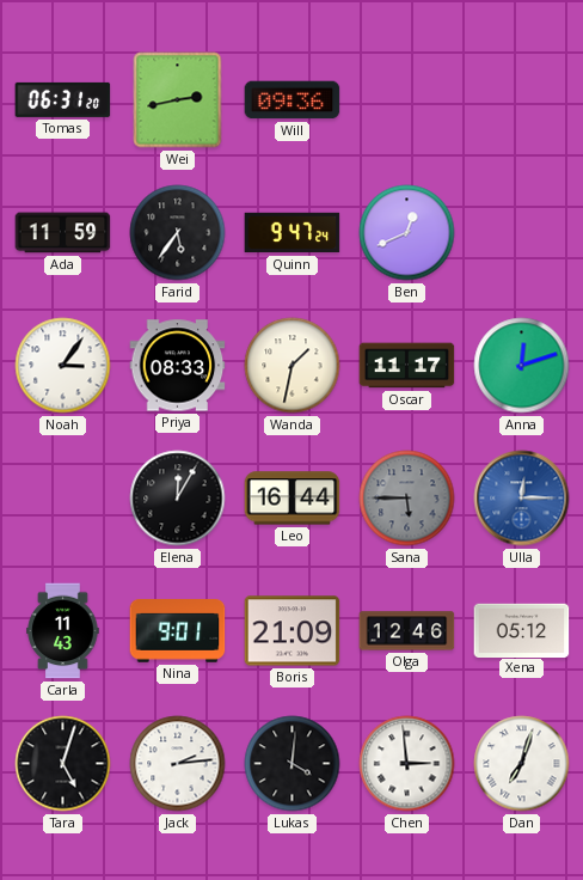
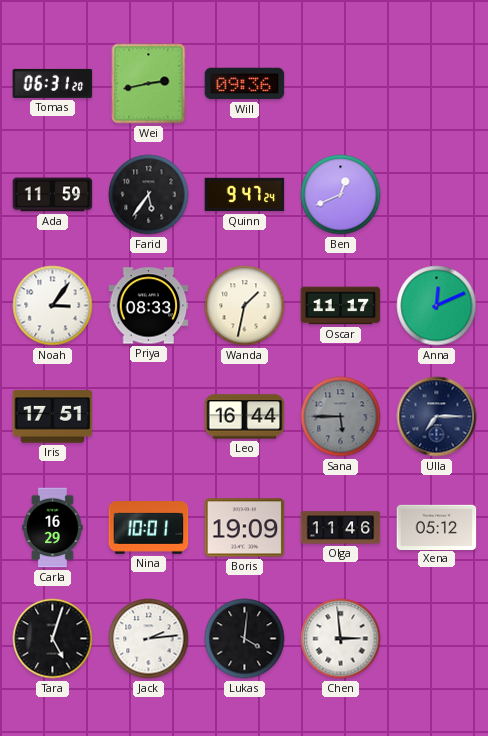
Anna: 12:12 -> 12:11
Iris: none -> 17:51
Elena: 12:05 -> none
Ulla: 12:15 -> 7:15
Ulla dial: blue -> navy
Carla: 11:43 -> 16:29
Nina: 9:01 -> 10:01
Boris: 21:09 -> 19:09
Olga: 12:46 -> 11:46
Dan: 7:03 -> none
